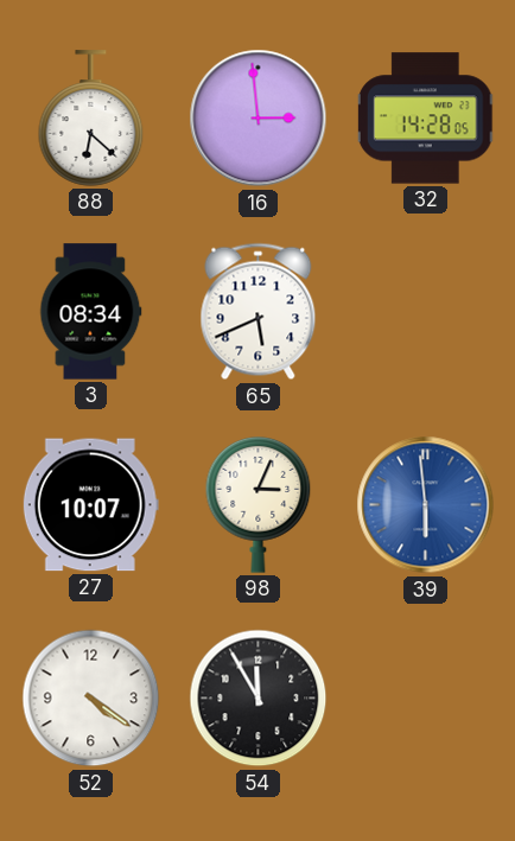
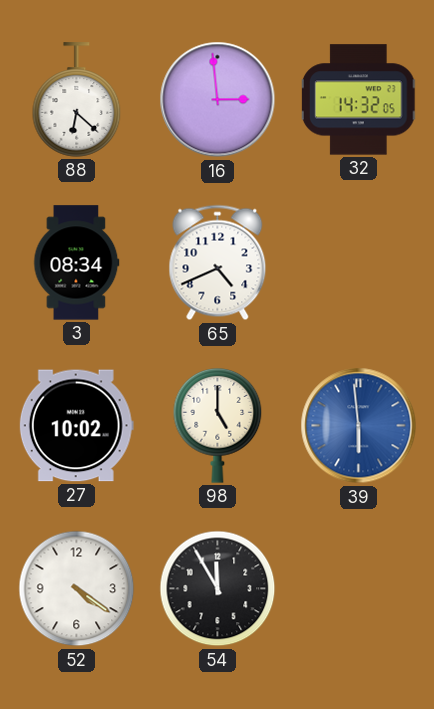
32: 14:28 -> 14:32
65: 5:41 -> 4:41
27: 10:07 -> 10:02
98: 3:04 -> 5:00
